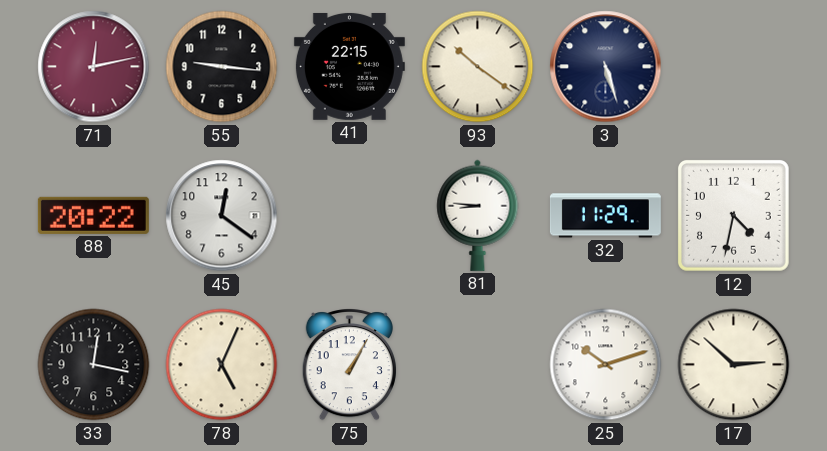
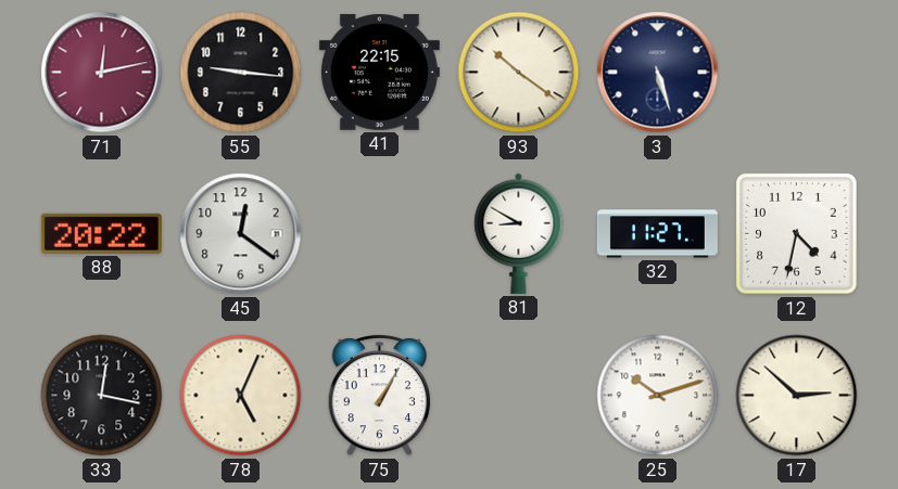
81: 8:46 -> 8:50
32: 11:29 -> 11:27
